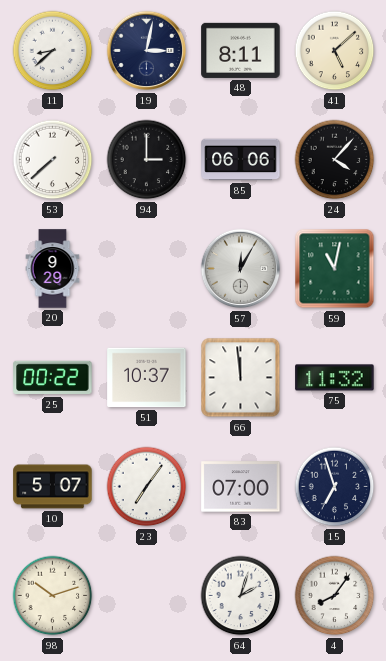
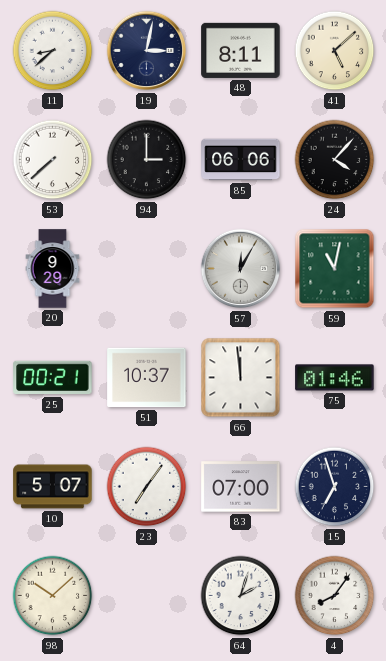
25: 00:22 -> 00:21
75: 11:32 -> 01:46
98: 10:12 -> 10:08
